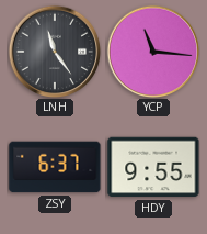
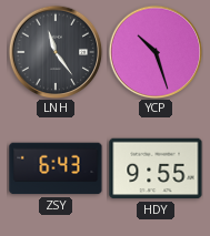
YCP: 11:16 -> 10:27
ZSY: 6:37 -> 6:43
